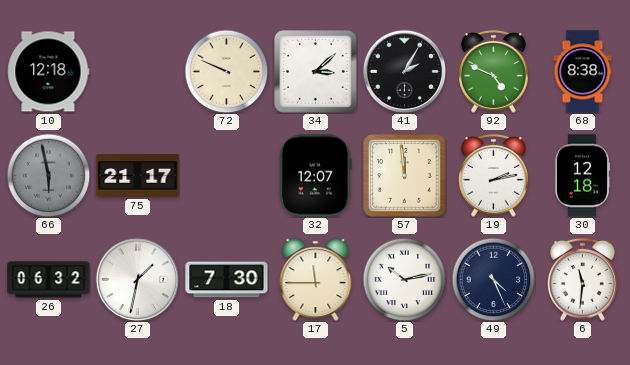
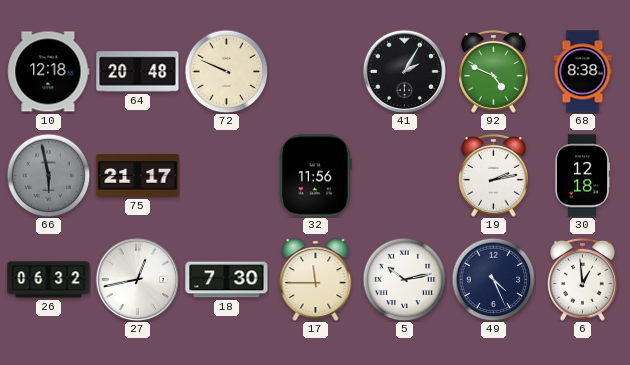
64: none -> 20:48
34: 3:08 -> none
32: 12:07 -> 11:56
57: 11:59 -> none
27: 1:32 -> 12:43
6: 11:31 -> 12:59
